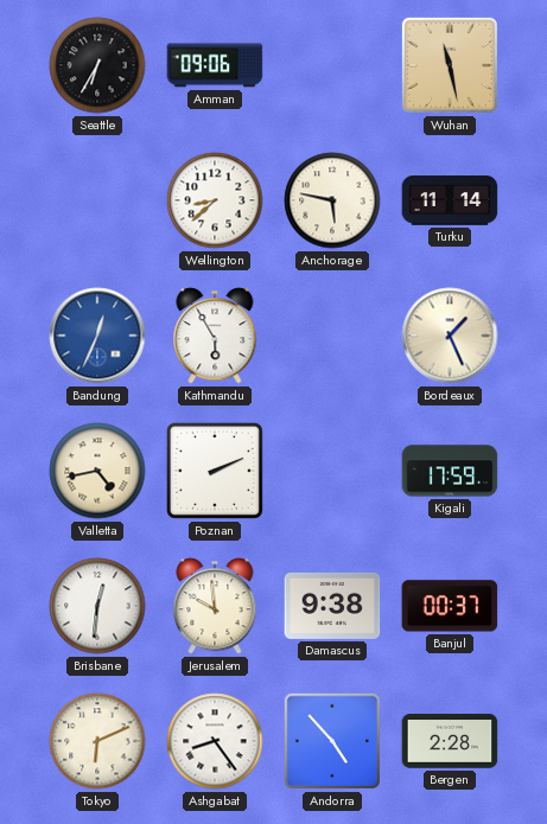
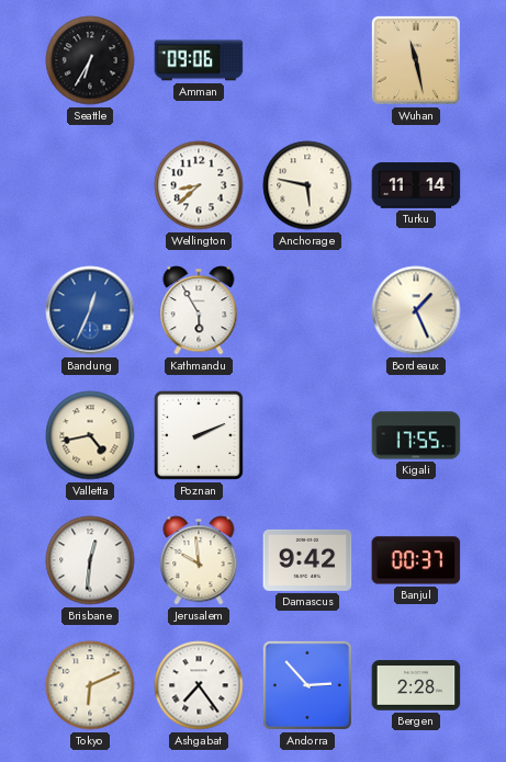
Kigali: 17:59 -> 17:55
Damascus: 9:38 -> 9:42
Ashgabat: 8:24 -> 7:24
Andorra: 4:53 -> 2:53
